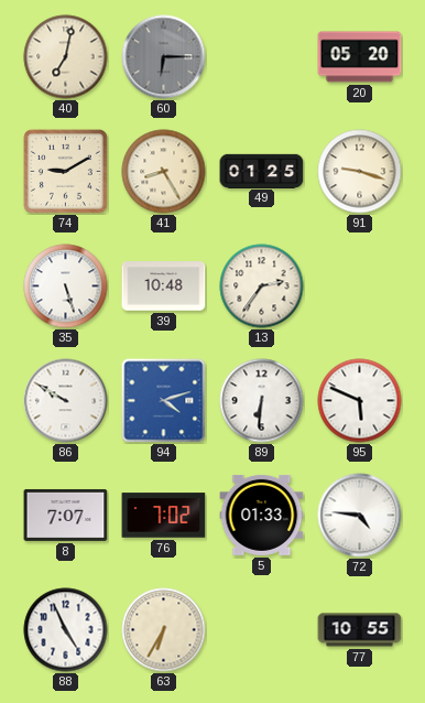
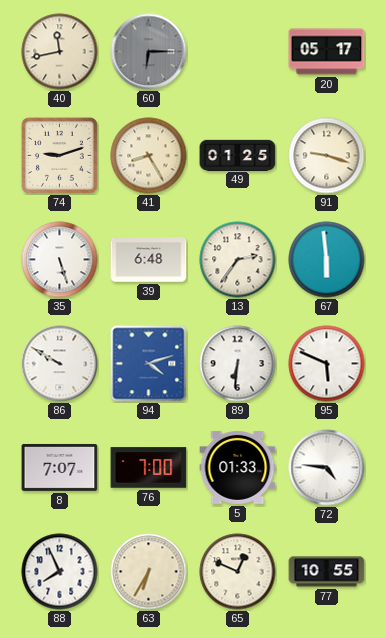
40: 7:02 -> 11:43
20: 05:20 -> 05:17
74: 9:10 -> 9:12
39: 10:48 -> 6:48
67: none -> 5:59
76: 7:02 -> 7:00
88: 4:56 -> 7:56
65: none -> 12:49
